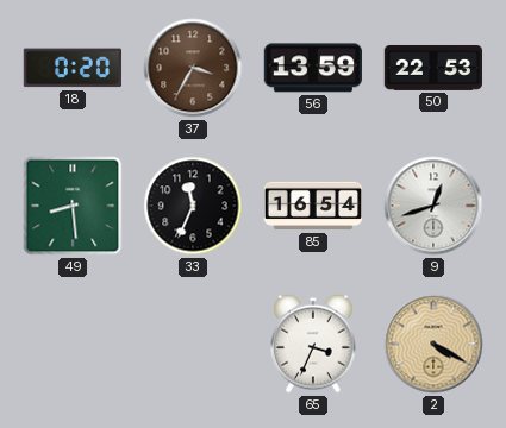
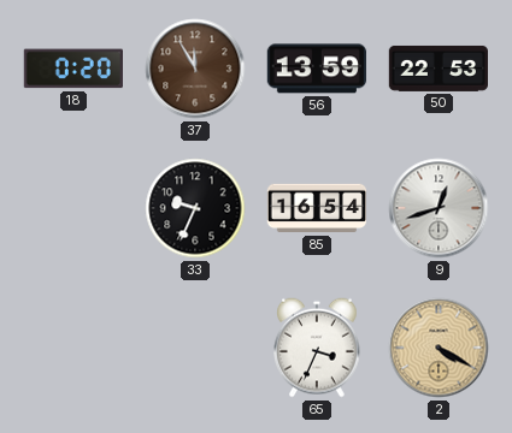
37: 3:35 -> 11:55
49: 8:29 -> none
33: 11:34 -> 9:34
